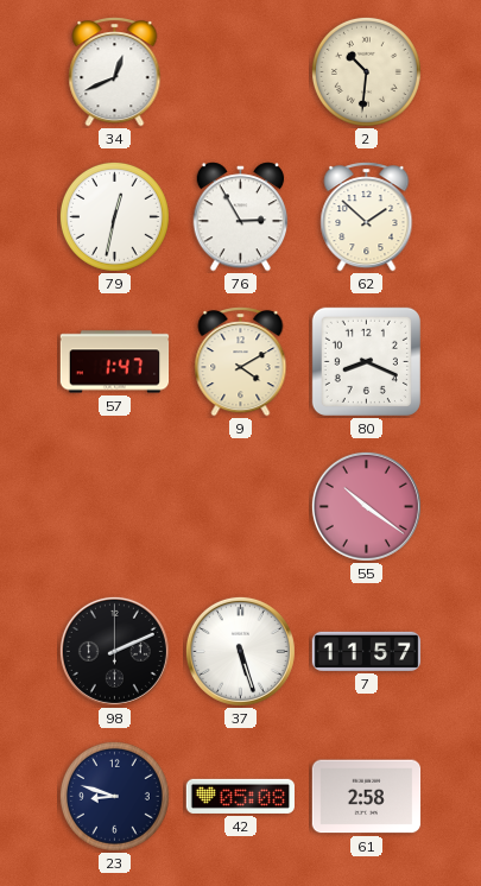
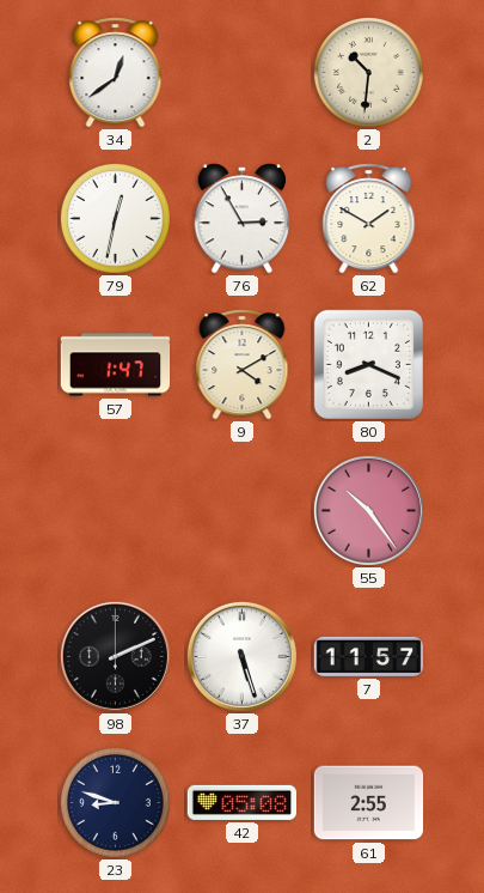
34: 12:41 -> 12:39
62: 1:52 -> 1:50
55: 10:21 -> 10:24
61: 2:58 -> 2:55
